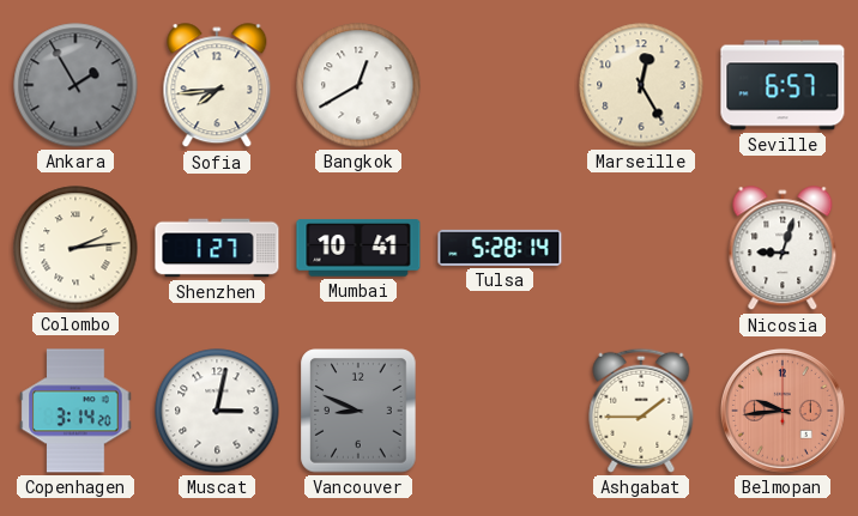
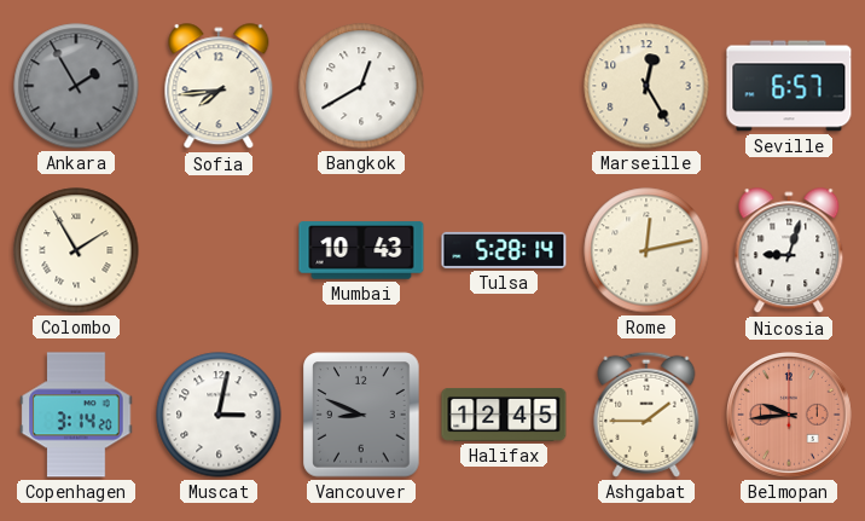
Colombo: 2:14 -> 1:55
Shenzhen: 1:27 -> none
Mumbai: 10:41 -> 10:43
Rome: none -> 12:13
Halifax: none -> 12:45
